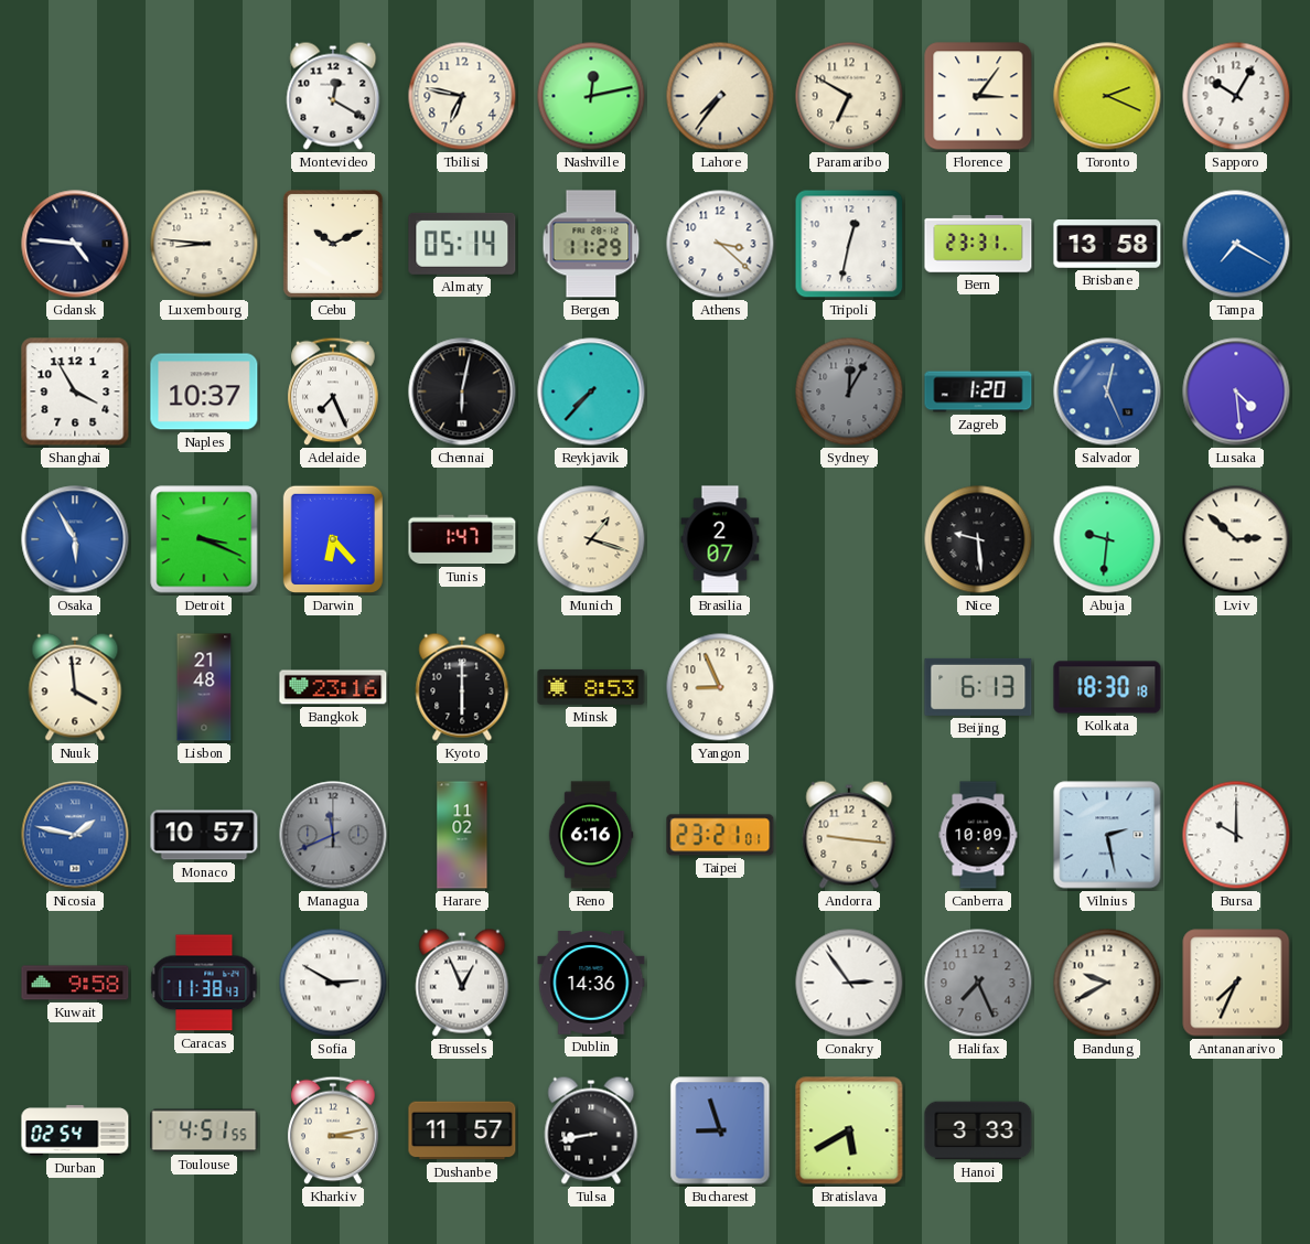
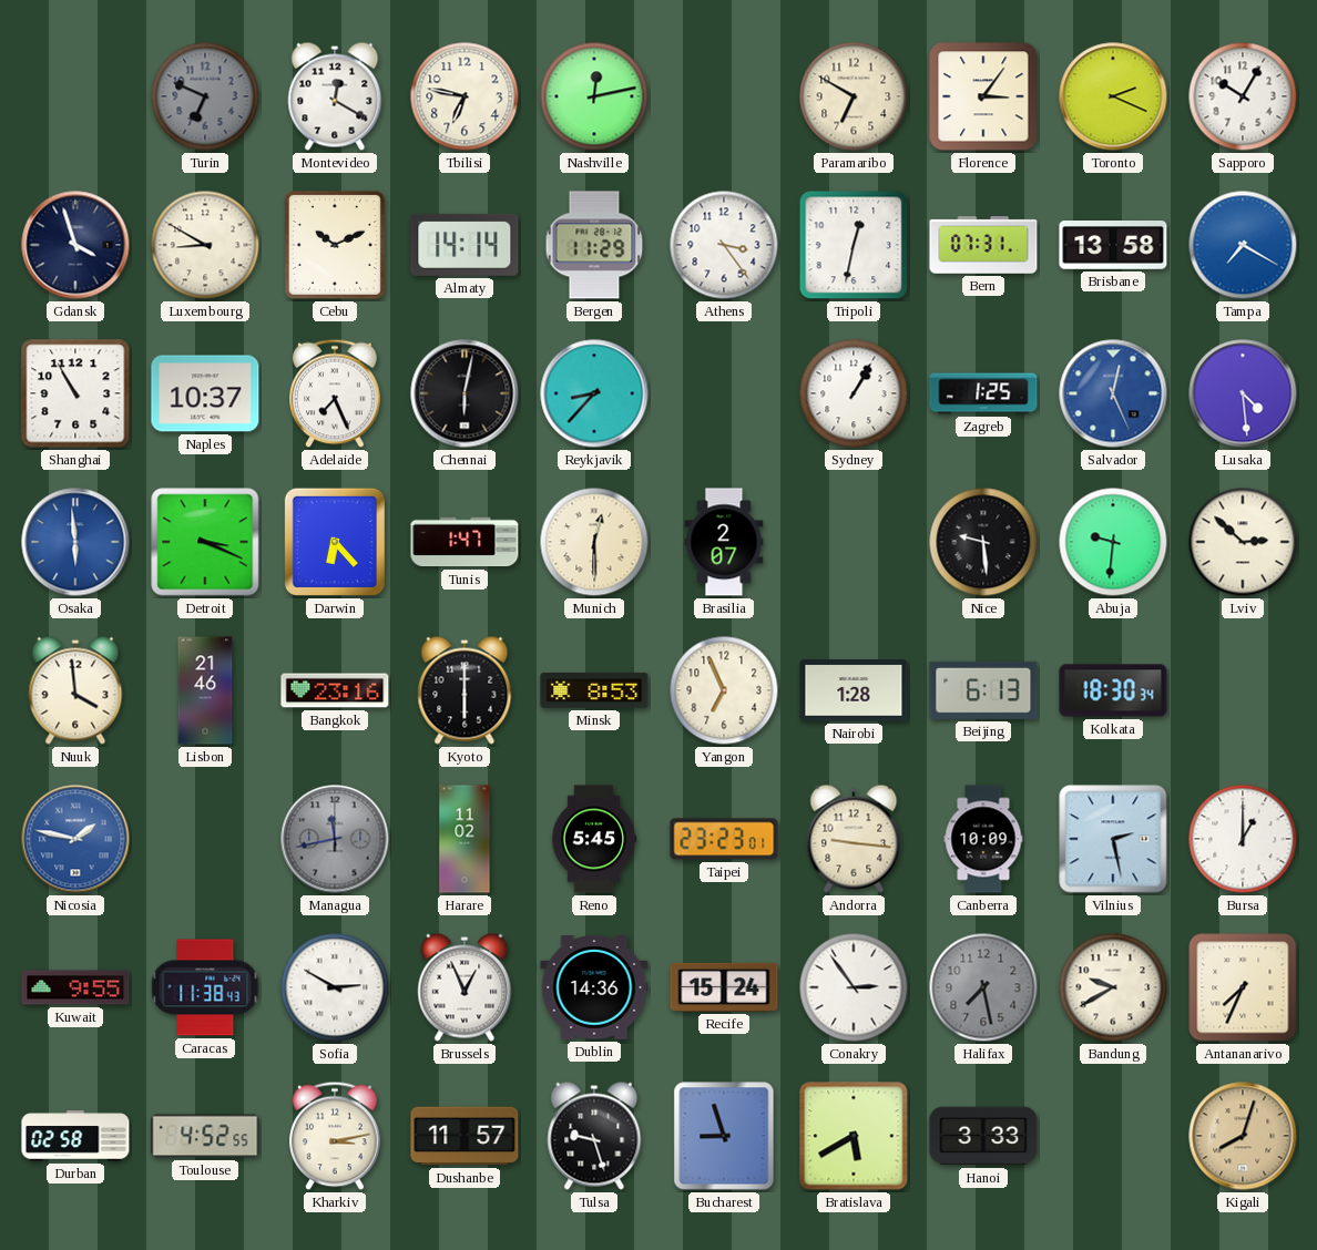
Turin: none -> 6:49
Lahore: 7:36 -> none
Gdansk: 4:46 -> 3:57
Luxembourg: 8:46 -> 8:50
Almaty: 05:14 -> 14:14
Athens: 3:22 -> 3:24
Bern: 23:31 -> 07:31
Shanghai: 3:55 -> 10:55
Reykjavik: 7:37 -> 8:37
Sydney: 12:05 -> 1:05
Sydney dial: grey -> white
Zagreb: 1:20 -> 1:25
Osaka: 5:55 -> 5:59
Munich: 1:18 -> 12:30
Lisbon: 21:48 -> 21:46
Yangon: 8:56 -> 6:56
Nairobi: none -> 1:28
Kolkata: 18:30:18 -> 18:30:34
Monaco: 10:57 -> none
Managua: 11:41 -> 11:43
Reno: 6:16 -> 5:45
Taipei: 23:21 -> 23:23
Bursa: 10:00 -> 1:00
Kuwait: 9:58 -> 9:55
Recife: none -> 15:24
Halifax: 7:26 -> 7:28
Durban: 02:54 -> 02:58
Toulouse: 4:51 -> 4:52
Tulsa: 8:43 -> 9:27
Kigali: none -> 8:03
